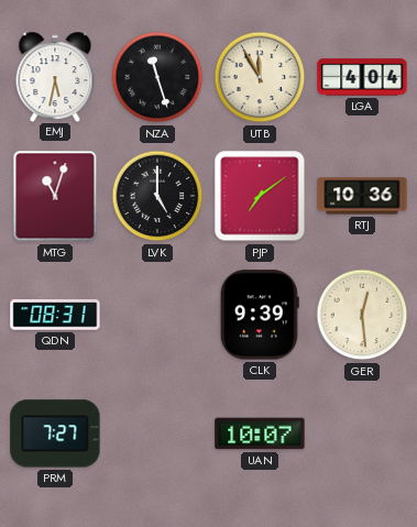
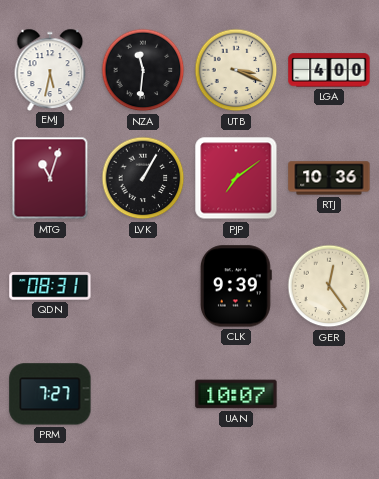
NZA: 11:27 -> 11:31
UTB: 11:55 -> 3:19
LGA: 4:04 -> 4:00
LVK: 5:00 -> 1:05
GER: 12:29 -> 12:24
